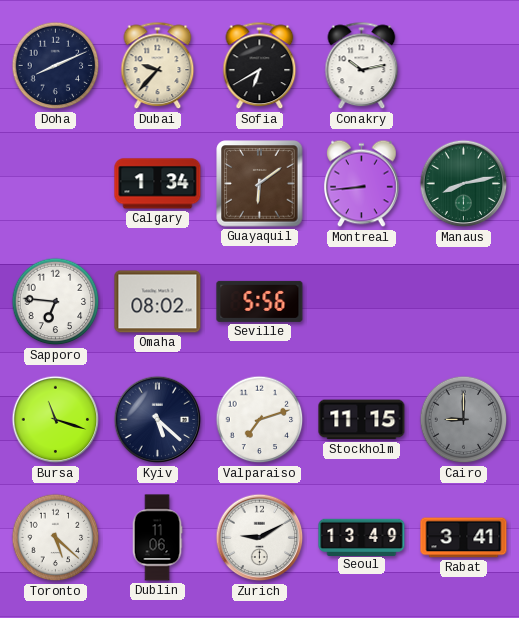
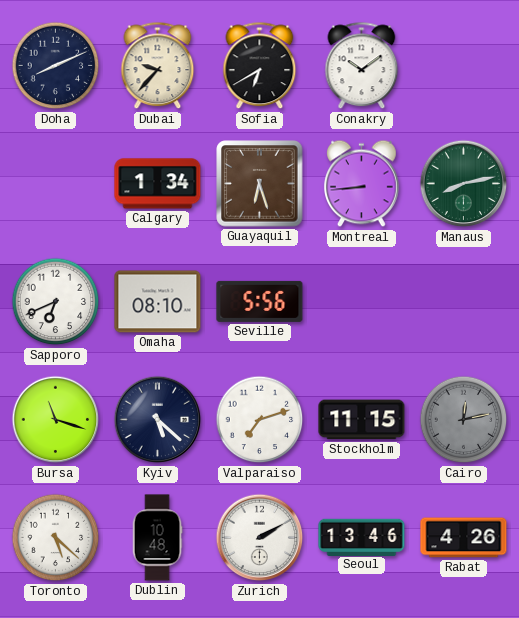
Conakry: 10:13 -> 10:09
Guayaquil: 6:09 -> 6:27
Sapporo: 6:46 -> 6:41
Omaha: 08:02 -> 08:10
Cairo: 9:00 -> 12:13
Dublin: 11:06 -> 10:48
Zurich: 9:10 -> 2:10
Seoul: 13:49 -> 13:46
Rabat: 3:41 -> 4:26
